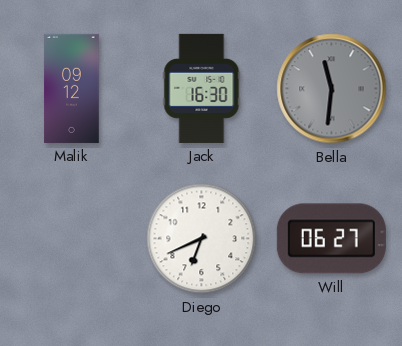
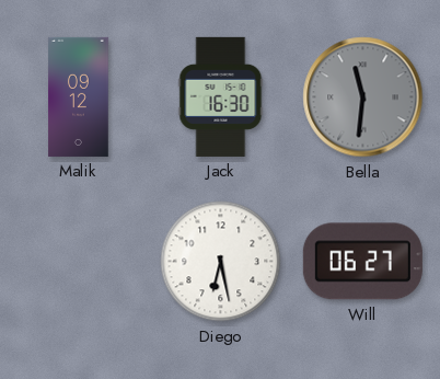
Diego: 6:41 -> 6:28
